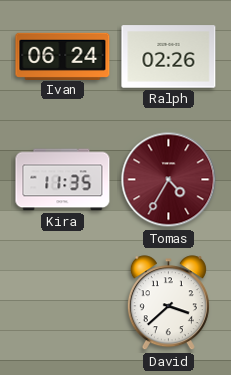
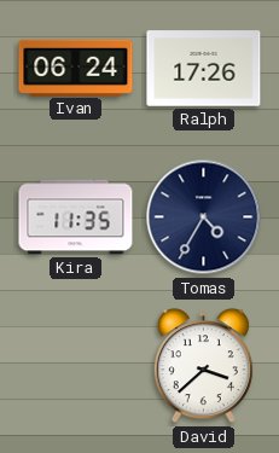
Ralph: 02:26 -> 17:26
Tomas dial: burgundy -> navy
